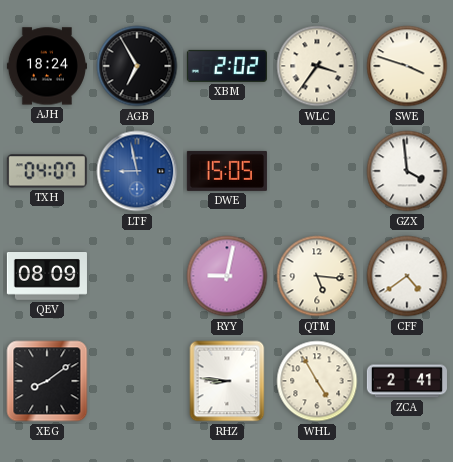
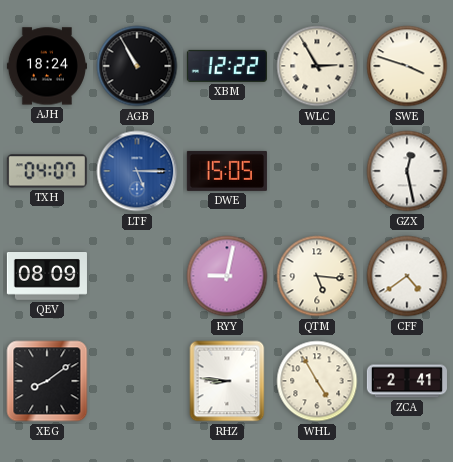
AGB: 6:55 -> 10:55
XBM: 2:02 -> 12:22
WLC: 3:36 -> 2:55
LTF: 8:58 -> 5:15
GZX: 3:59 -> 12:28
